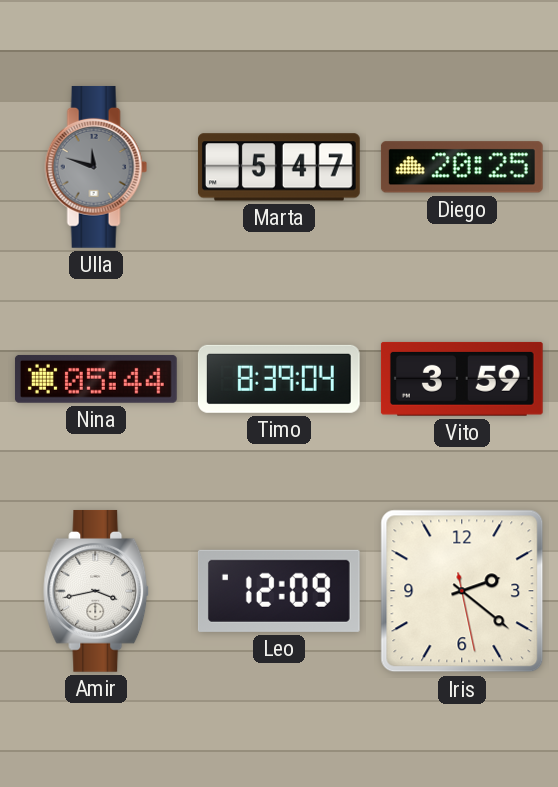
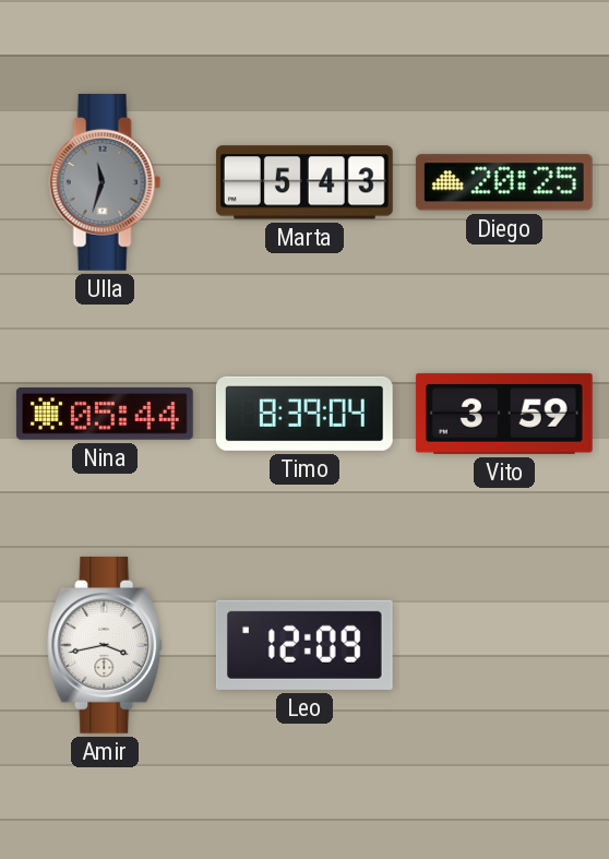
Ulla: 11:48 -> 11:33
Marta: 5:47 -> 5:43
Iris: 2:21 -> none
